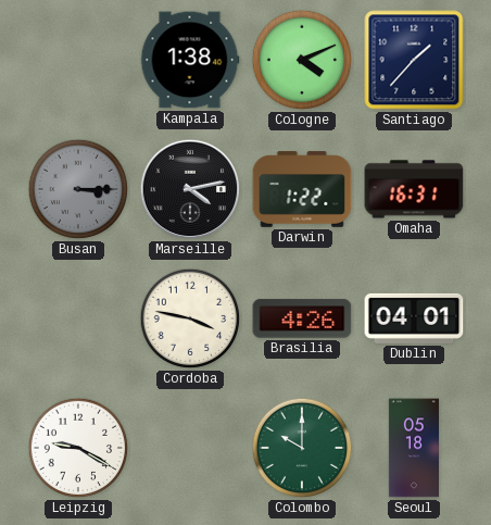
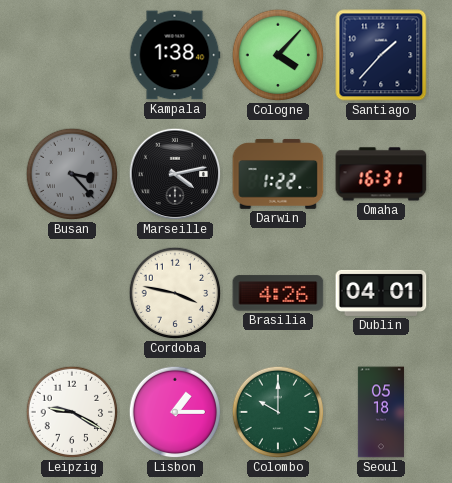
Cologne: 4:11 -> 4:07
Busan: 3:15 -> 3:23
Lisbon: none -> 1:15
